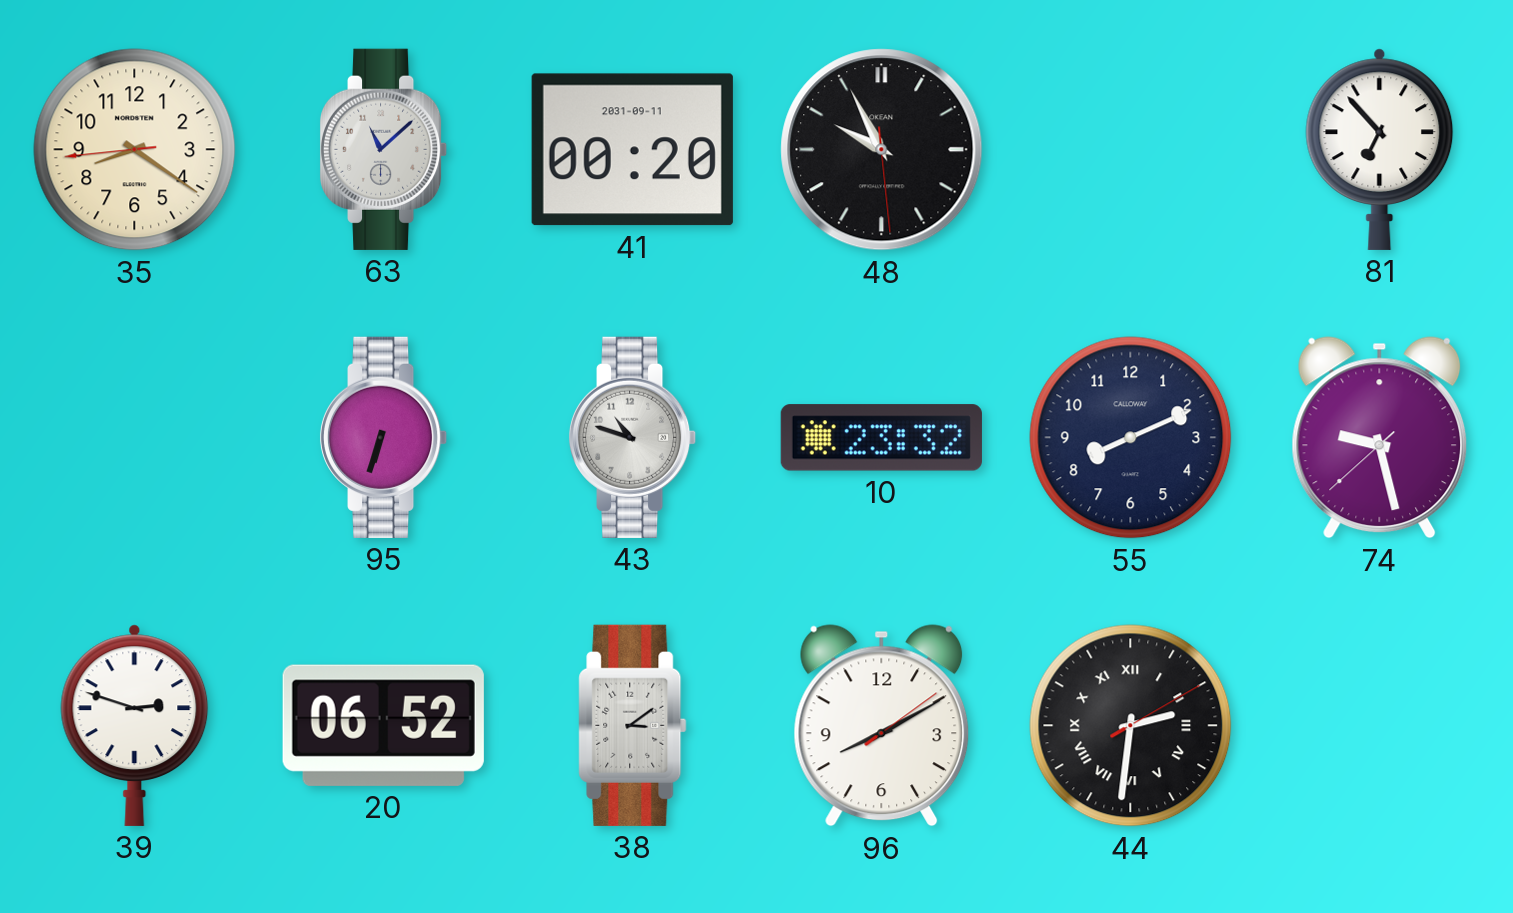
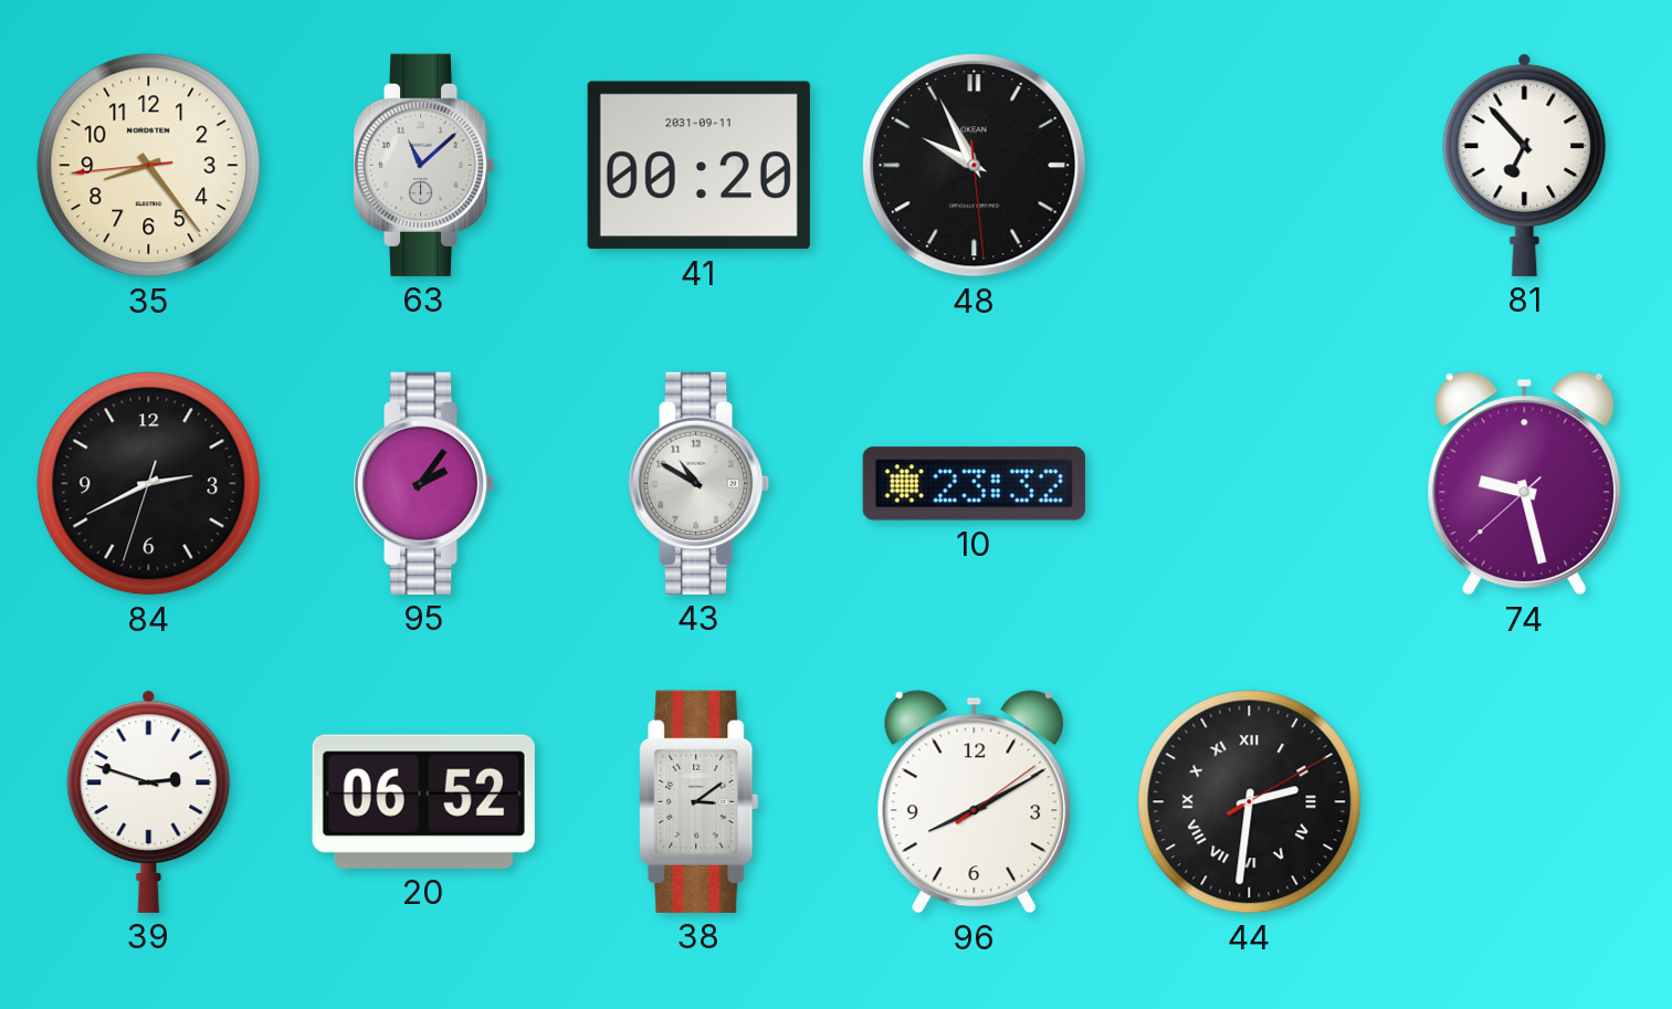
35: 8:20 -> 8:23
84: none -> 2:40
95: 6:33 -> 2:06
43: 10:48 -> 10:50
55: 8:11 -> none
